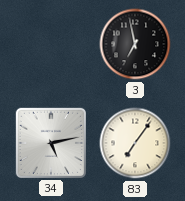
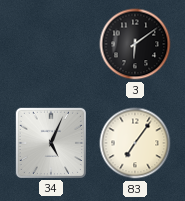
3: 6:58 -> 6:09
34: 5:13 -> 5:04
